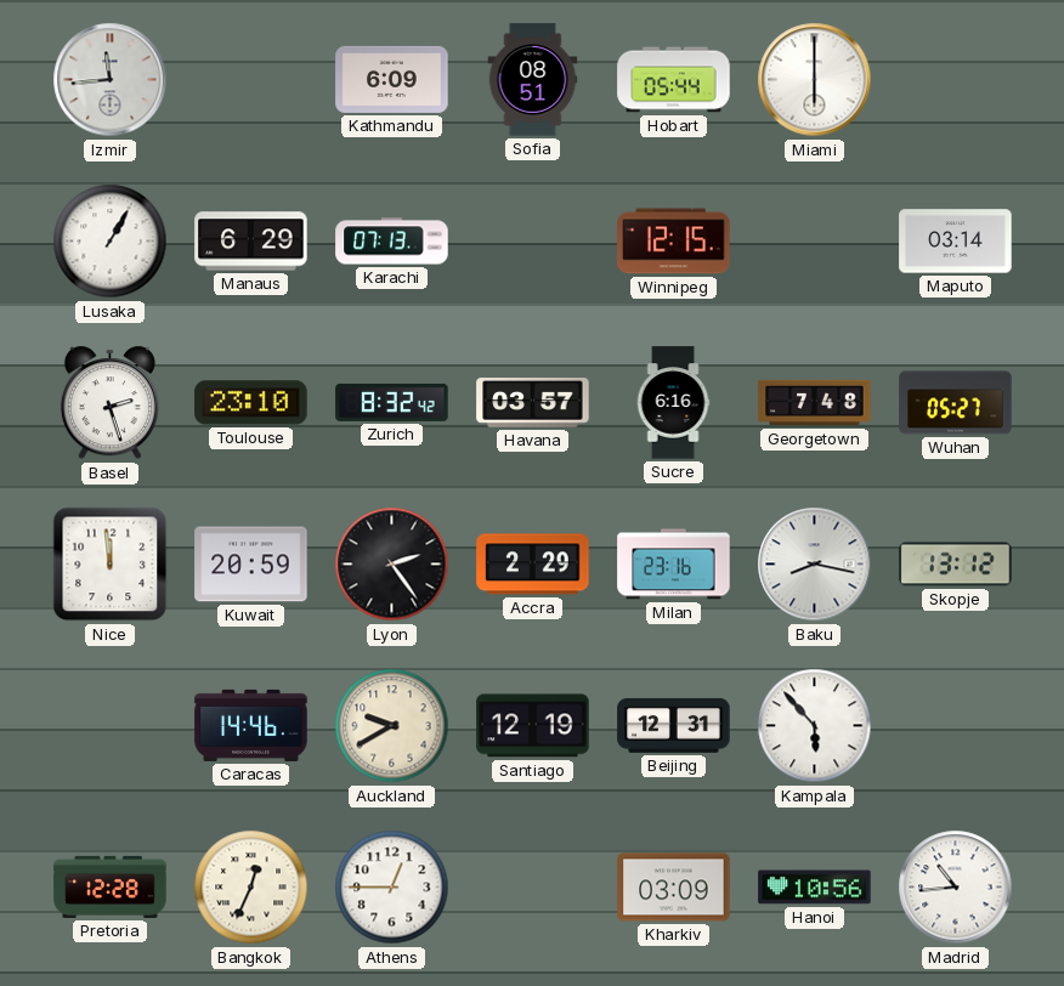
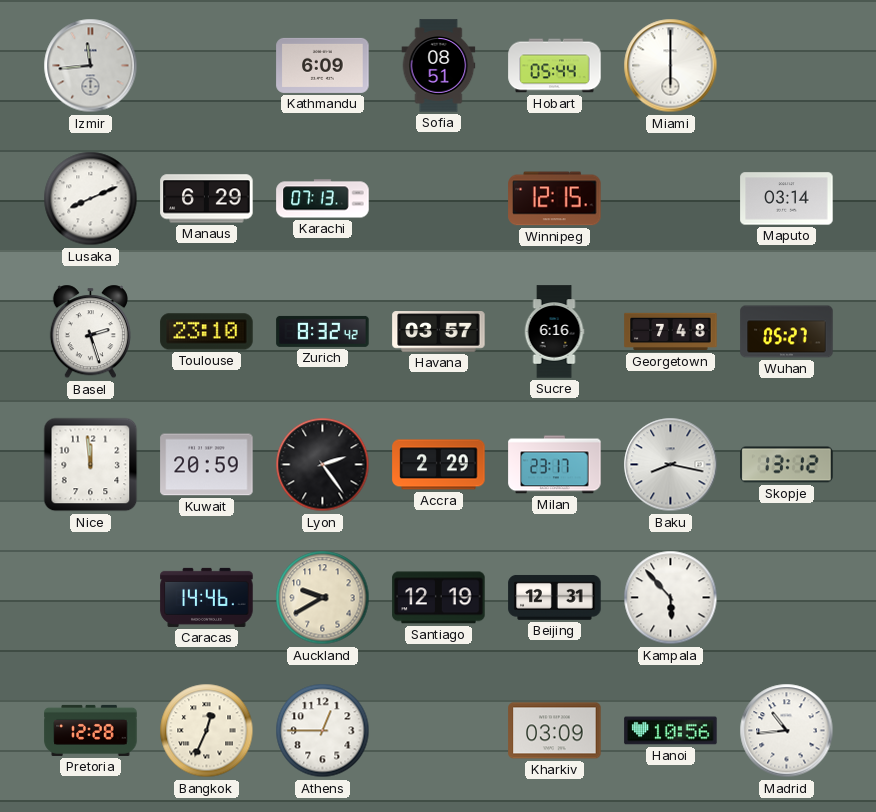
Lusaka: 1:05 -> 8:11
Milan: 23:16 -> 23:17
